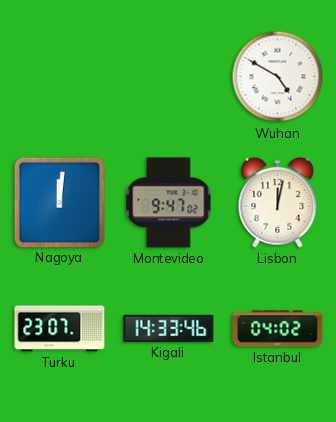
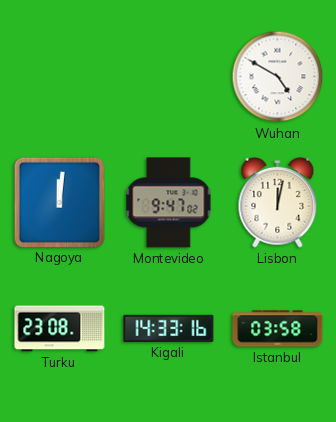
Turku: 23:07 -> 23:08
Kigali: 14:33:46 -> 14:33:16
Istanbul: 04:02 -> 03:58
